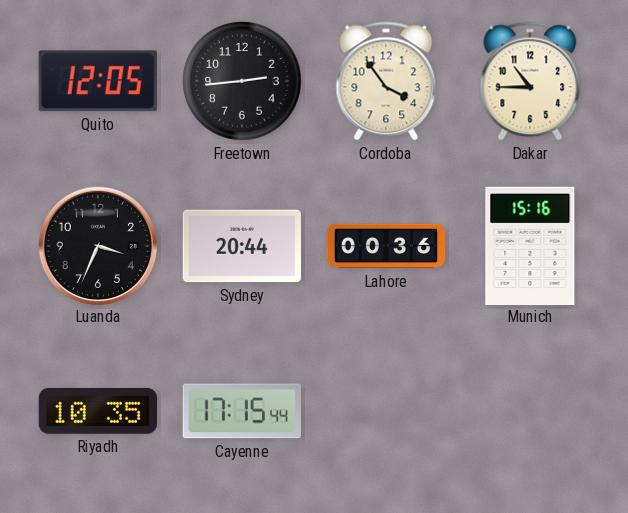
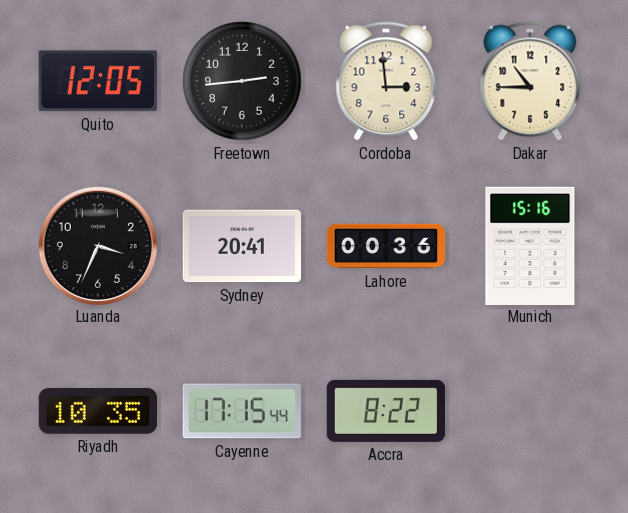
Cordoba: 3:54 -> 2:59
Sydney: 20:44 -> 20:41
Accra: none -> 8:22
